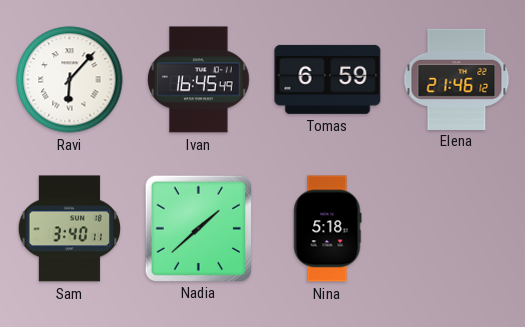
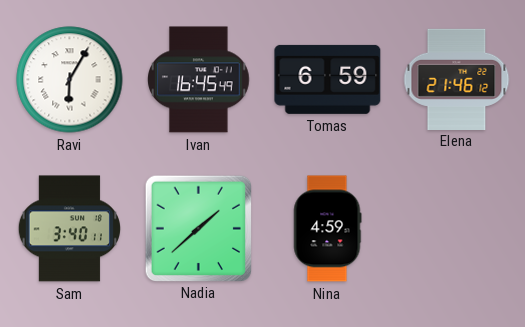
Ravi: 6:07 -> 6:05
Nina: 5:18 -> 4:59
